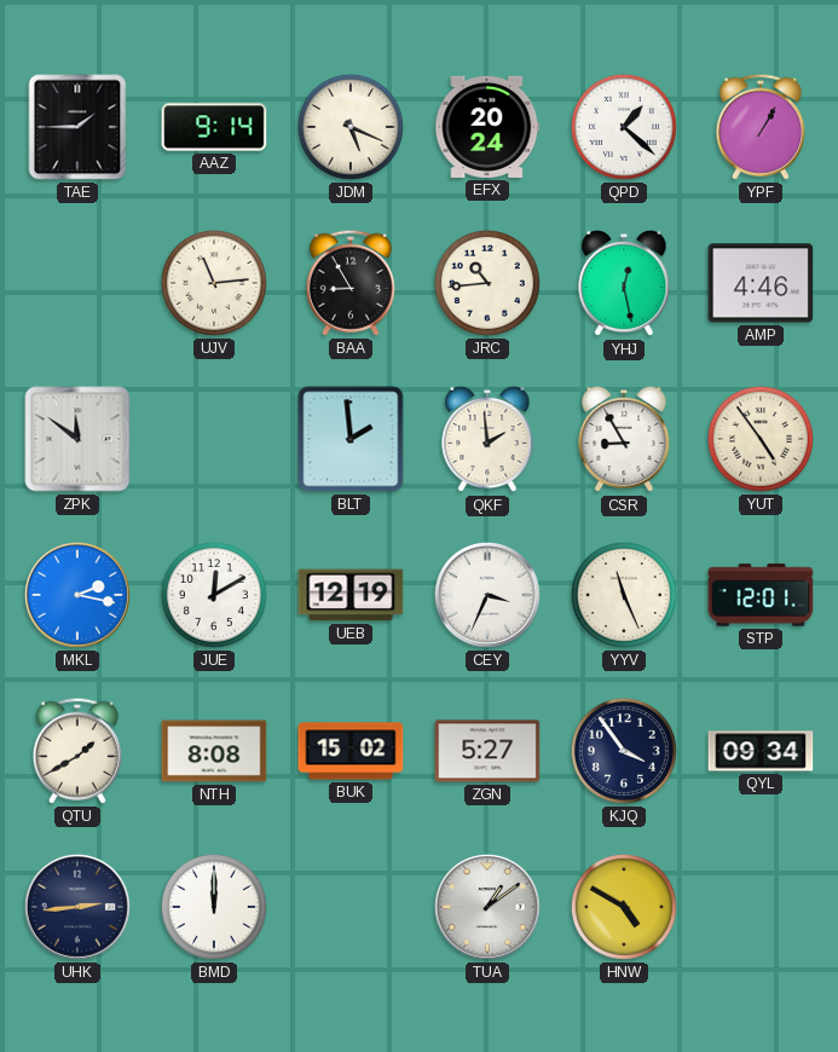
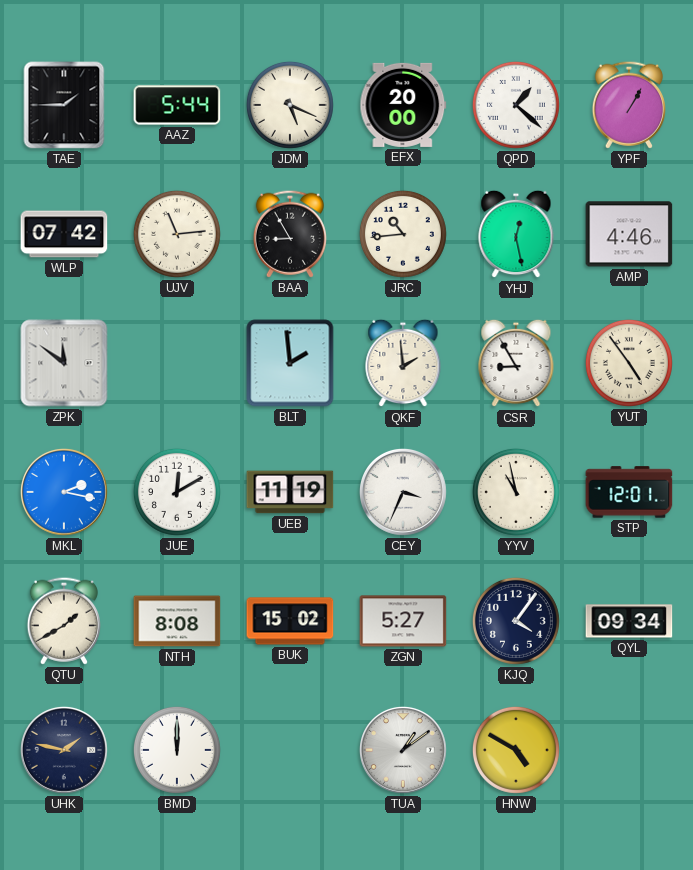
AAZ: 9:14 -> 5:44
EFX: 20:24 -> 20:00
WLP: none -> 07:42
UEB: 12:19 -> 11:19
YYV: 11:26 -> 10:58
KJQ: 3:54 -> 4:06
UHK: 2:44 -> 1:47
